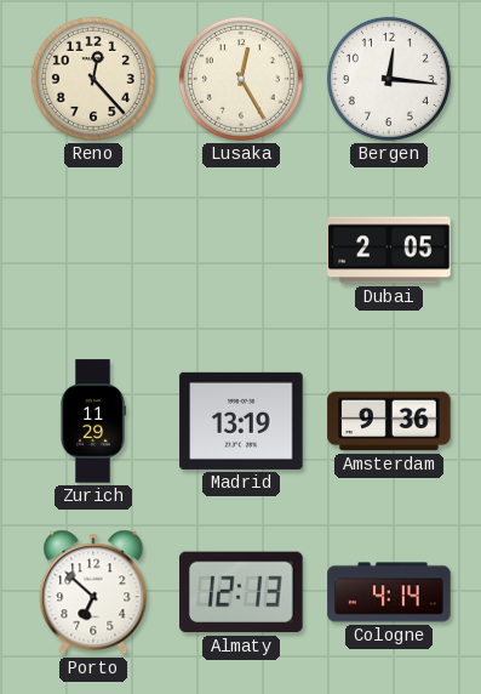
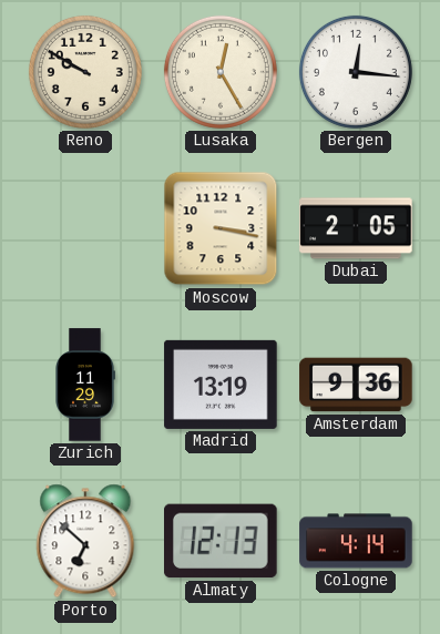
Reno: 12:23 -> 9:50
Moscow: none -> 3:17
